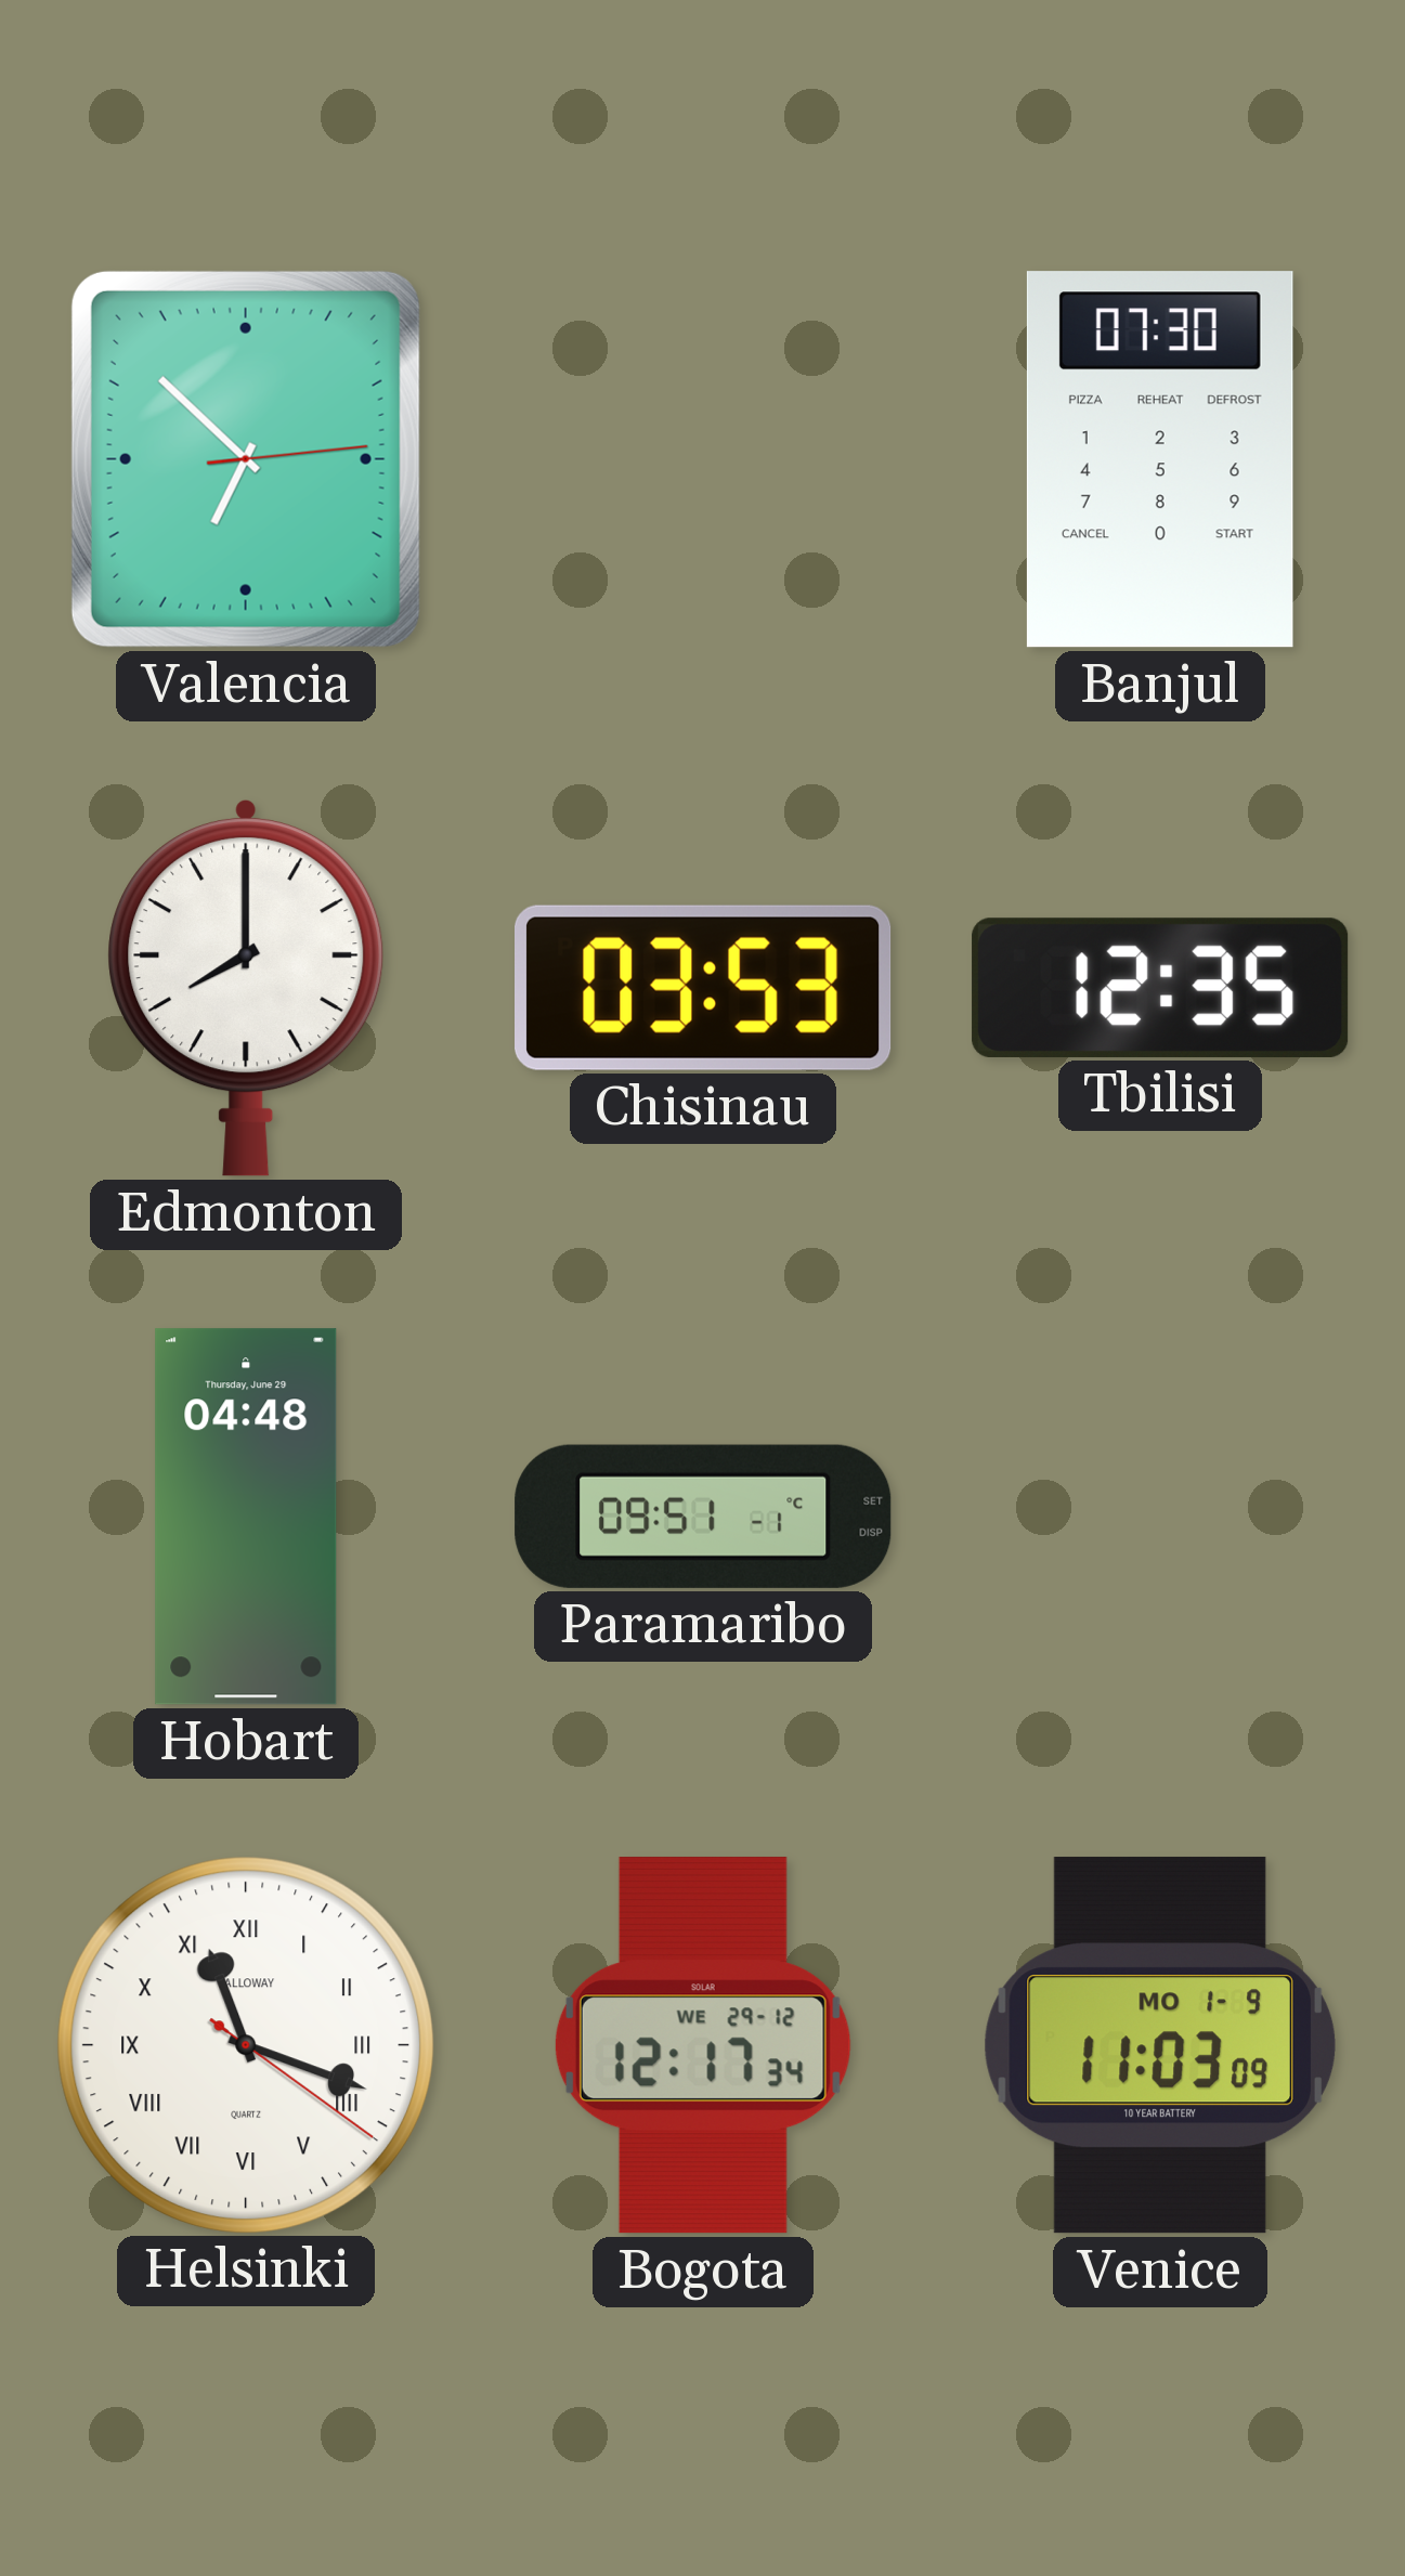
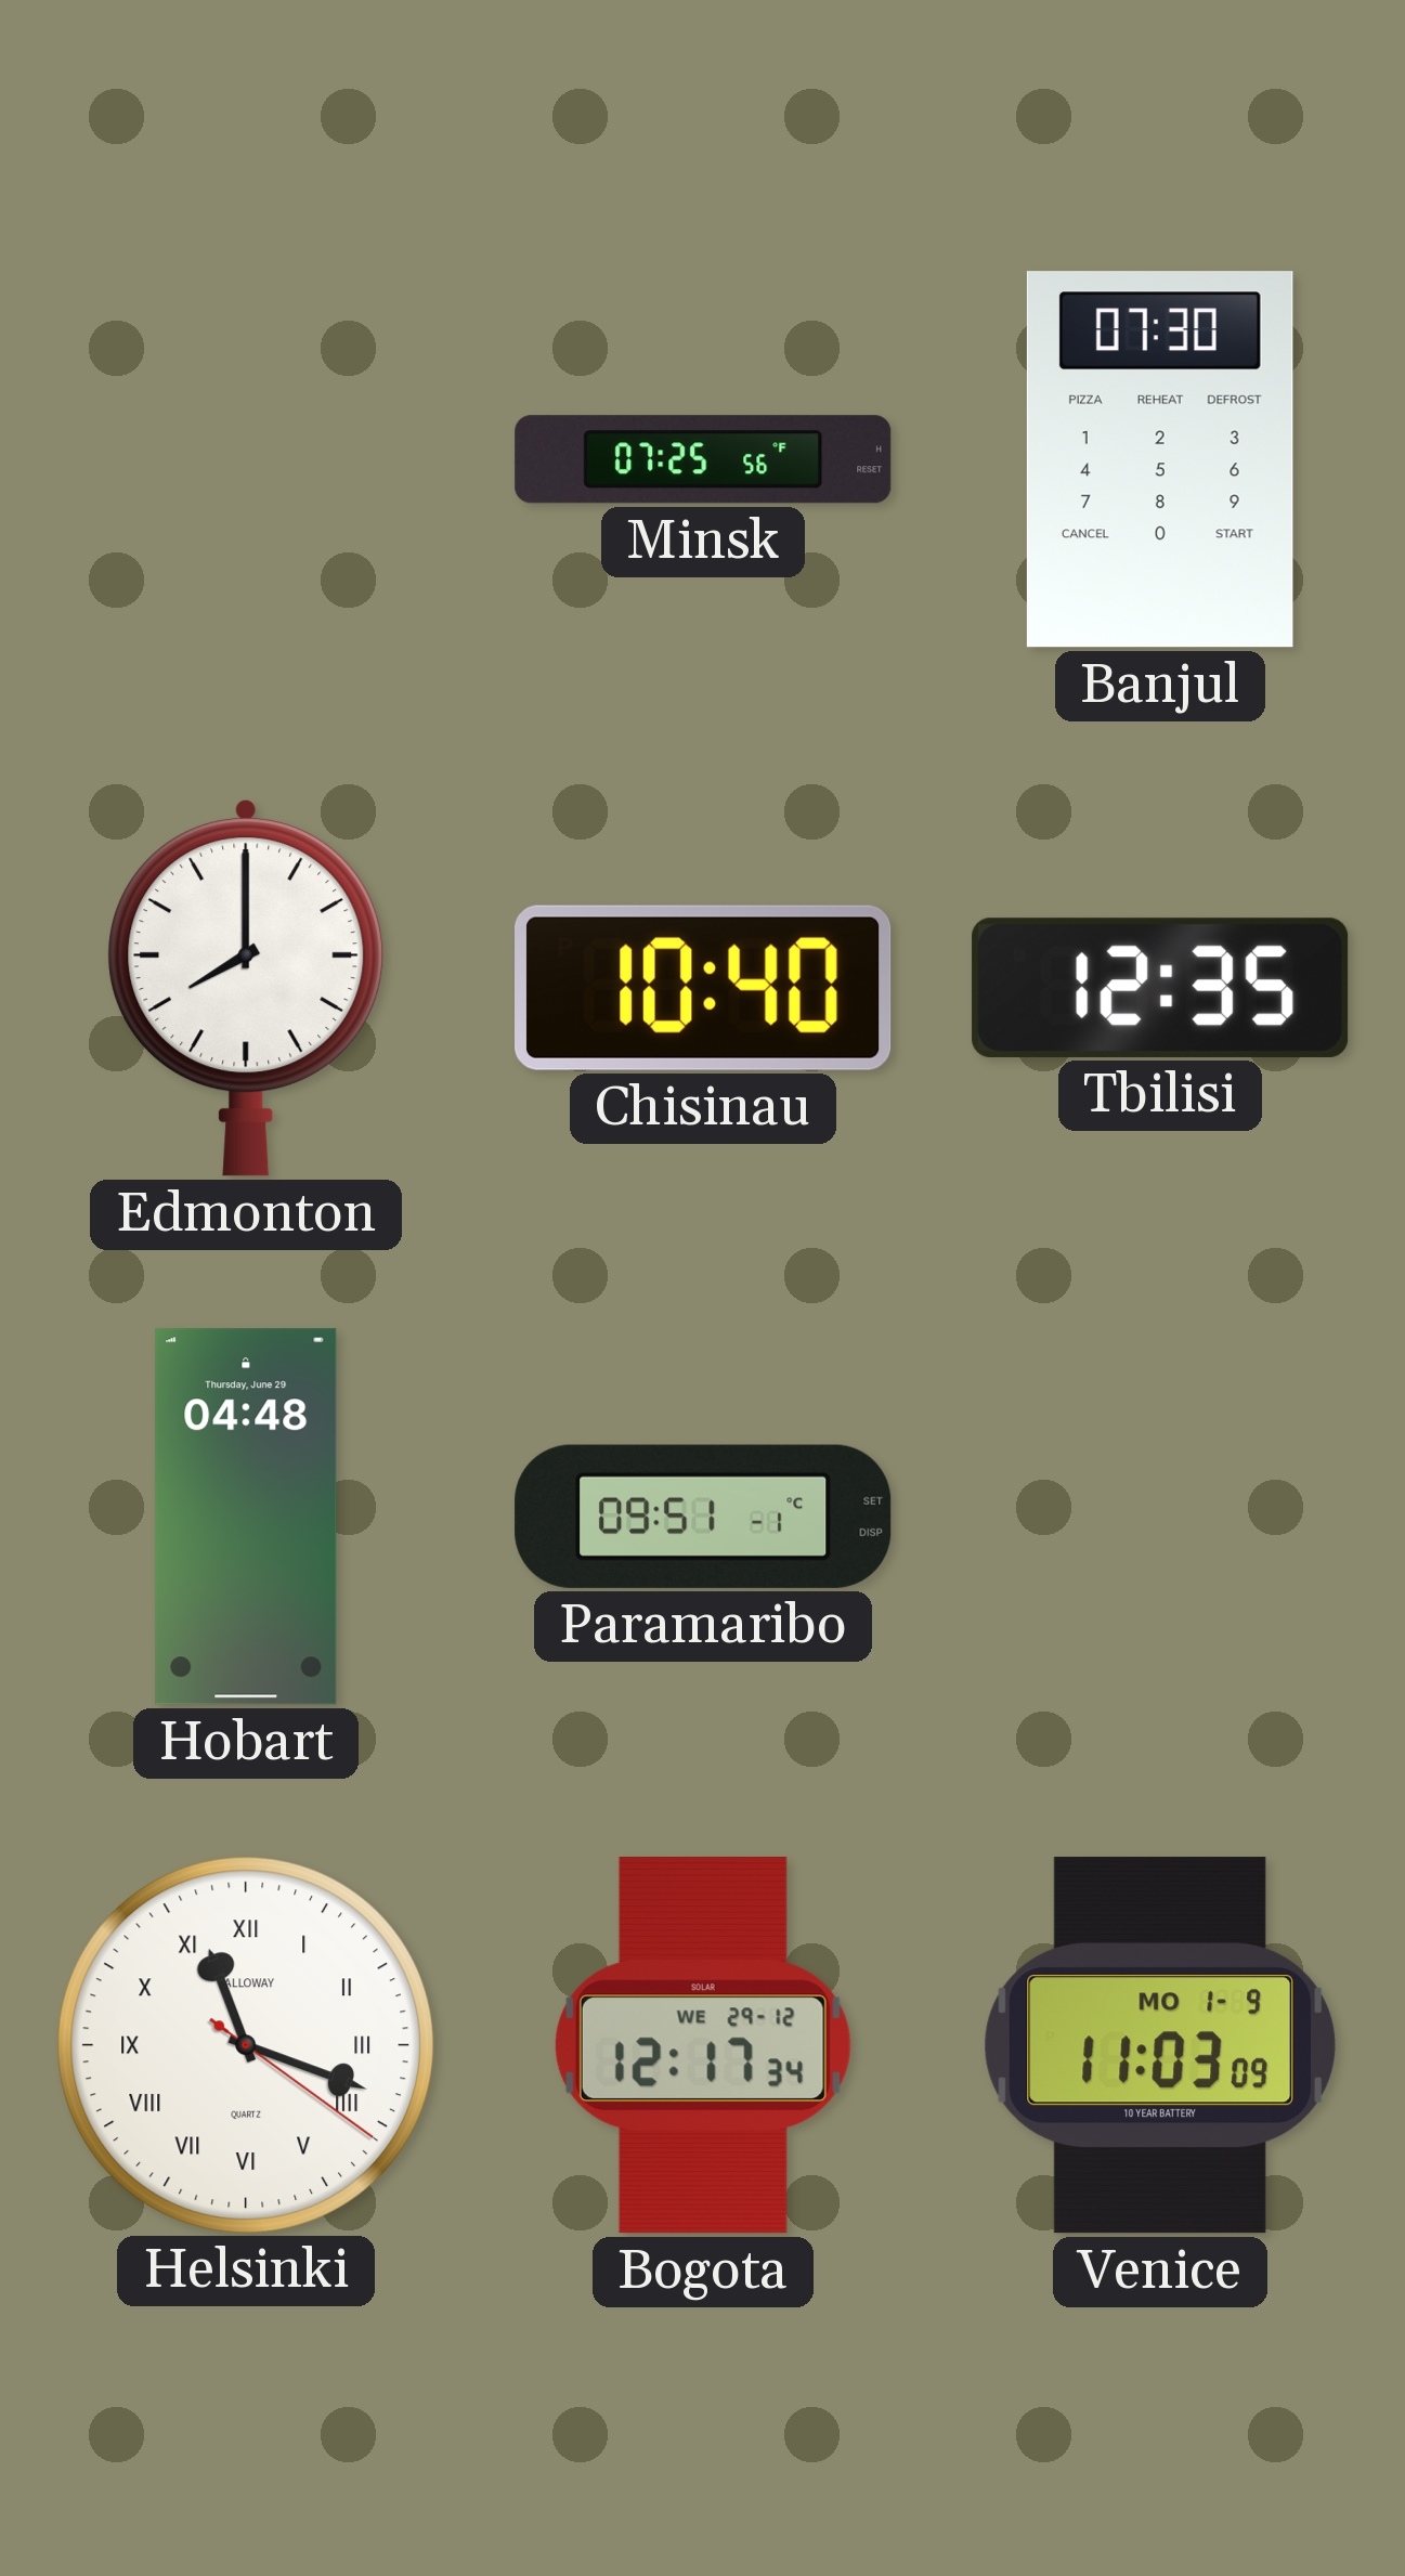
Valencia: 6:52 -> none
Minsk: none -> 07:25
Chisinau: 03:53 -> 10:40
